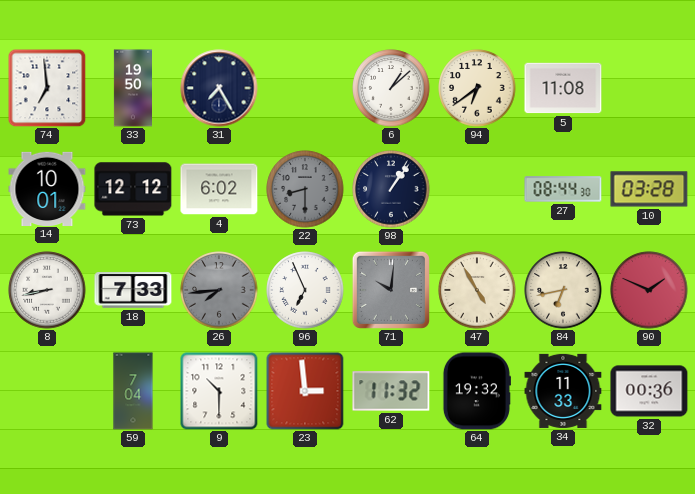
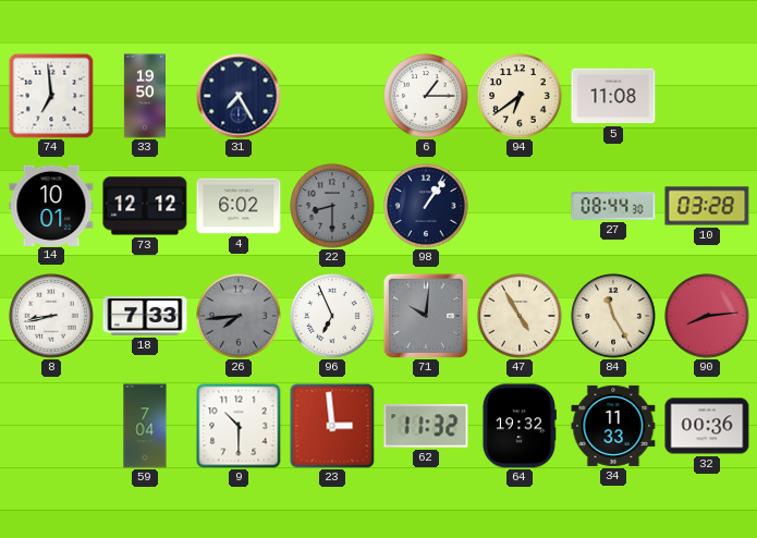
6: 1:08 -> 1:15
84: 6:43 -> 11:25
90: 1:49 -> 8:14
